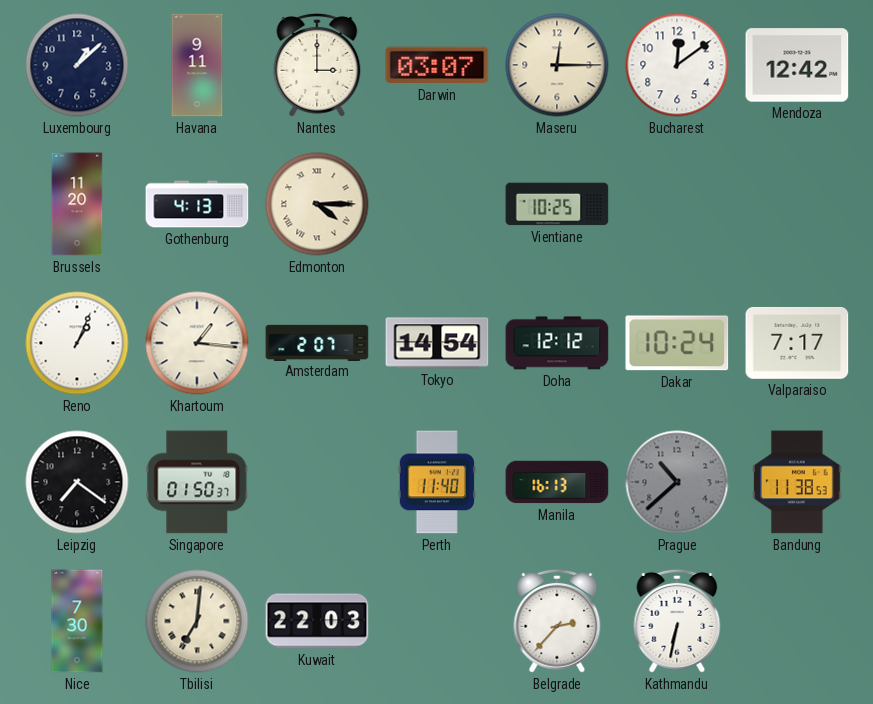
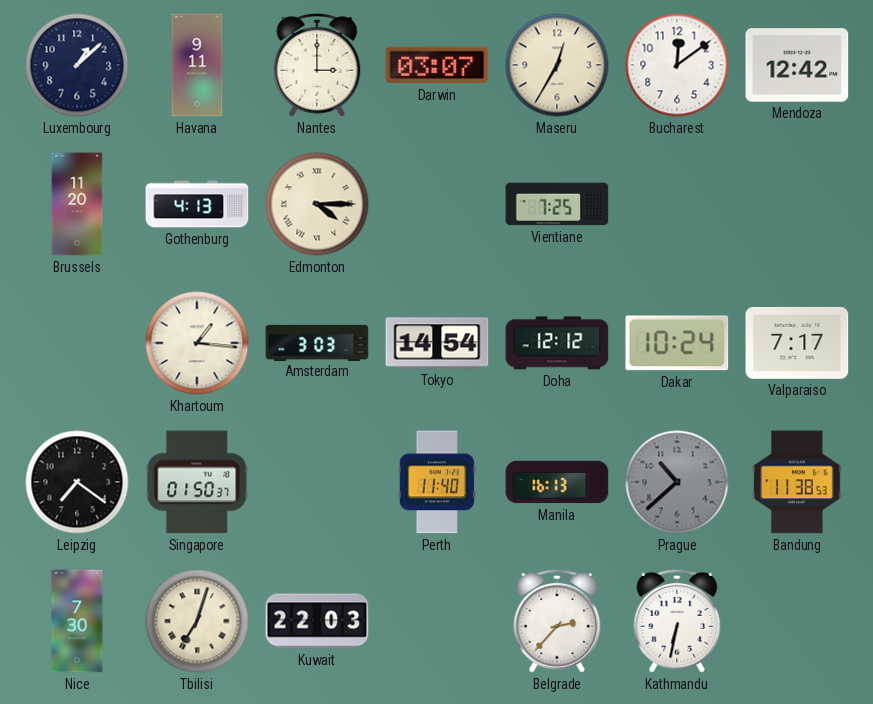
Maseru: 12:15 -> 12:35
Vientiane: 10:25 -> 7:25
Reno: 1:04 -> none
Amsterdam: 2:07 -> 3:03
Tbilisi: 7:01 -> 7:03
